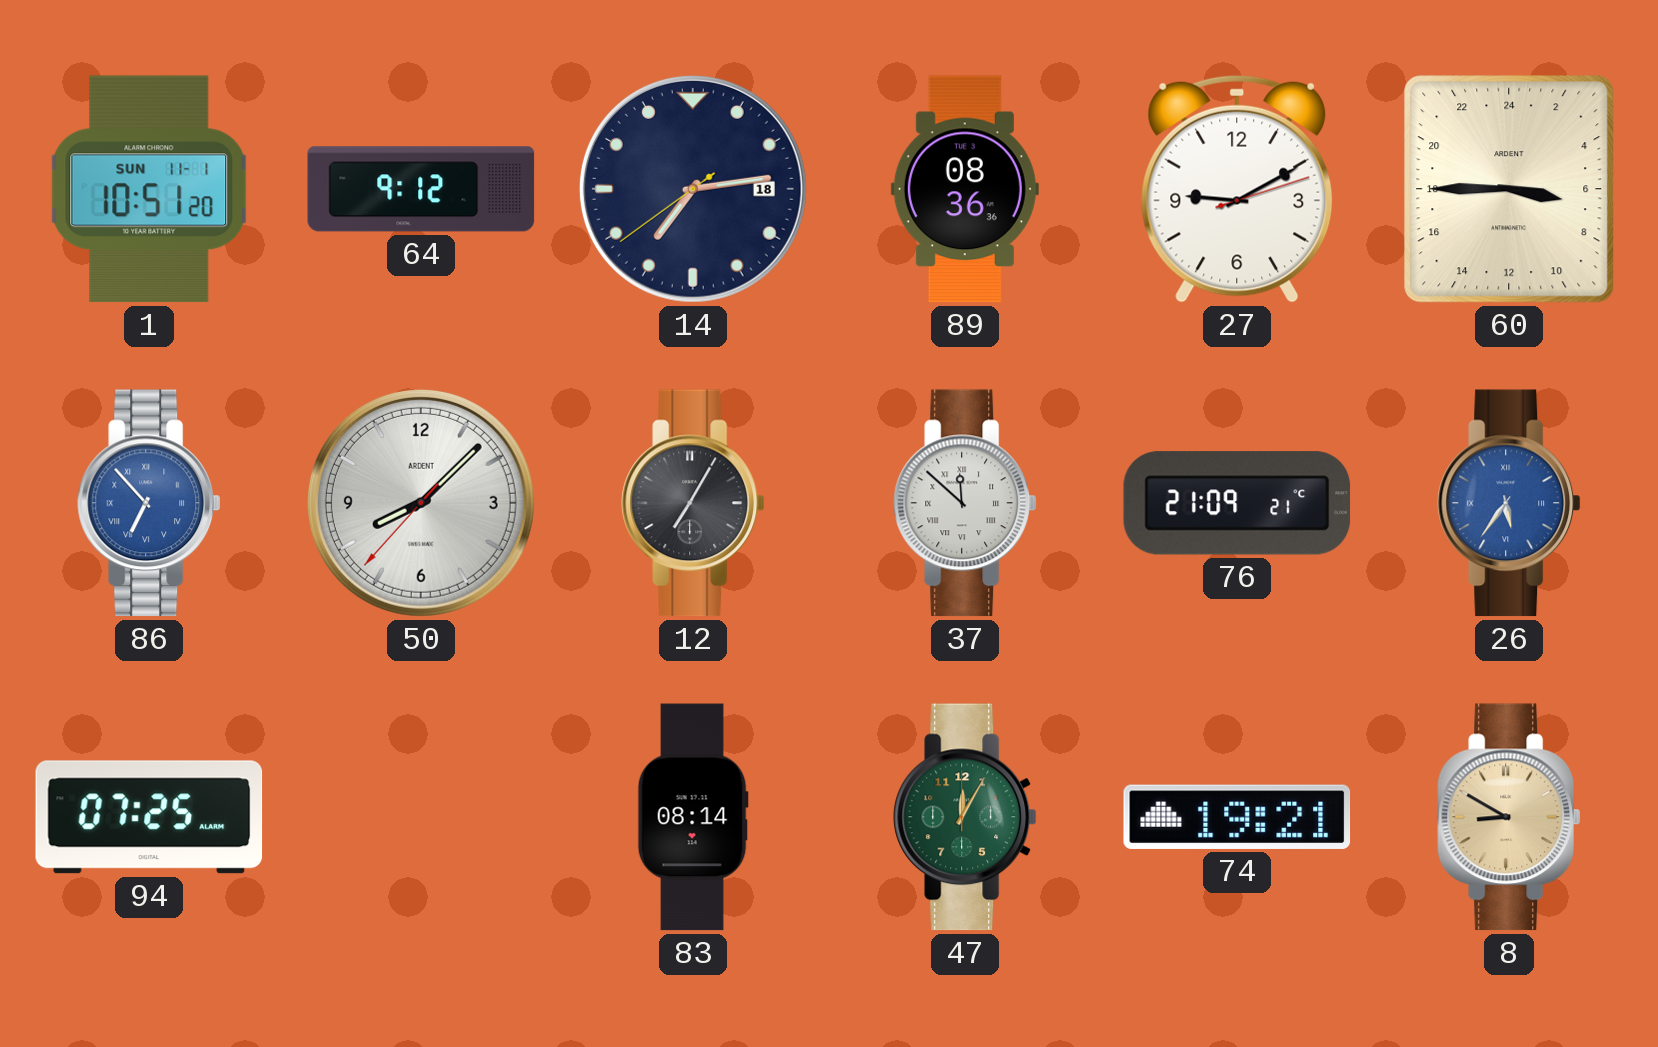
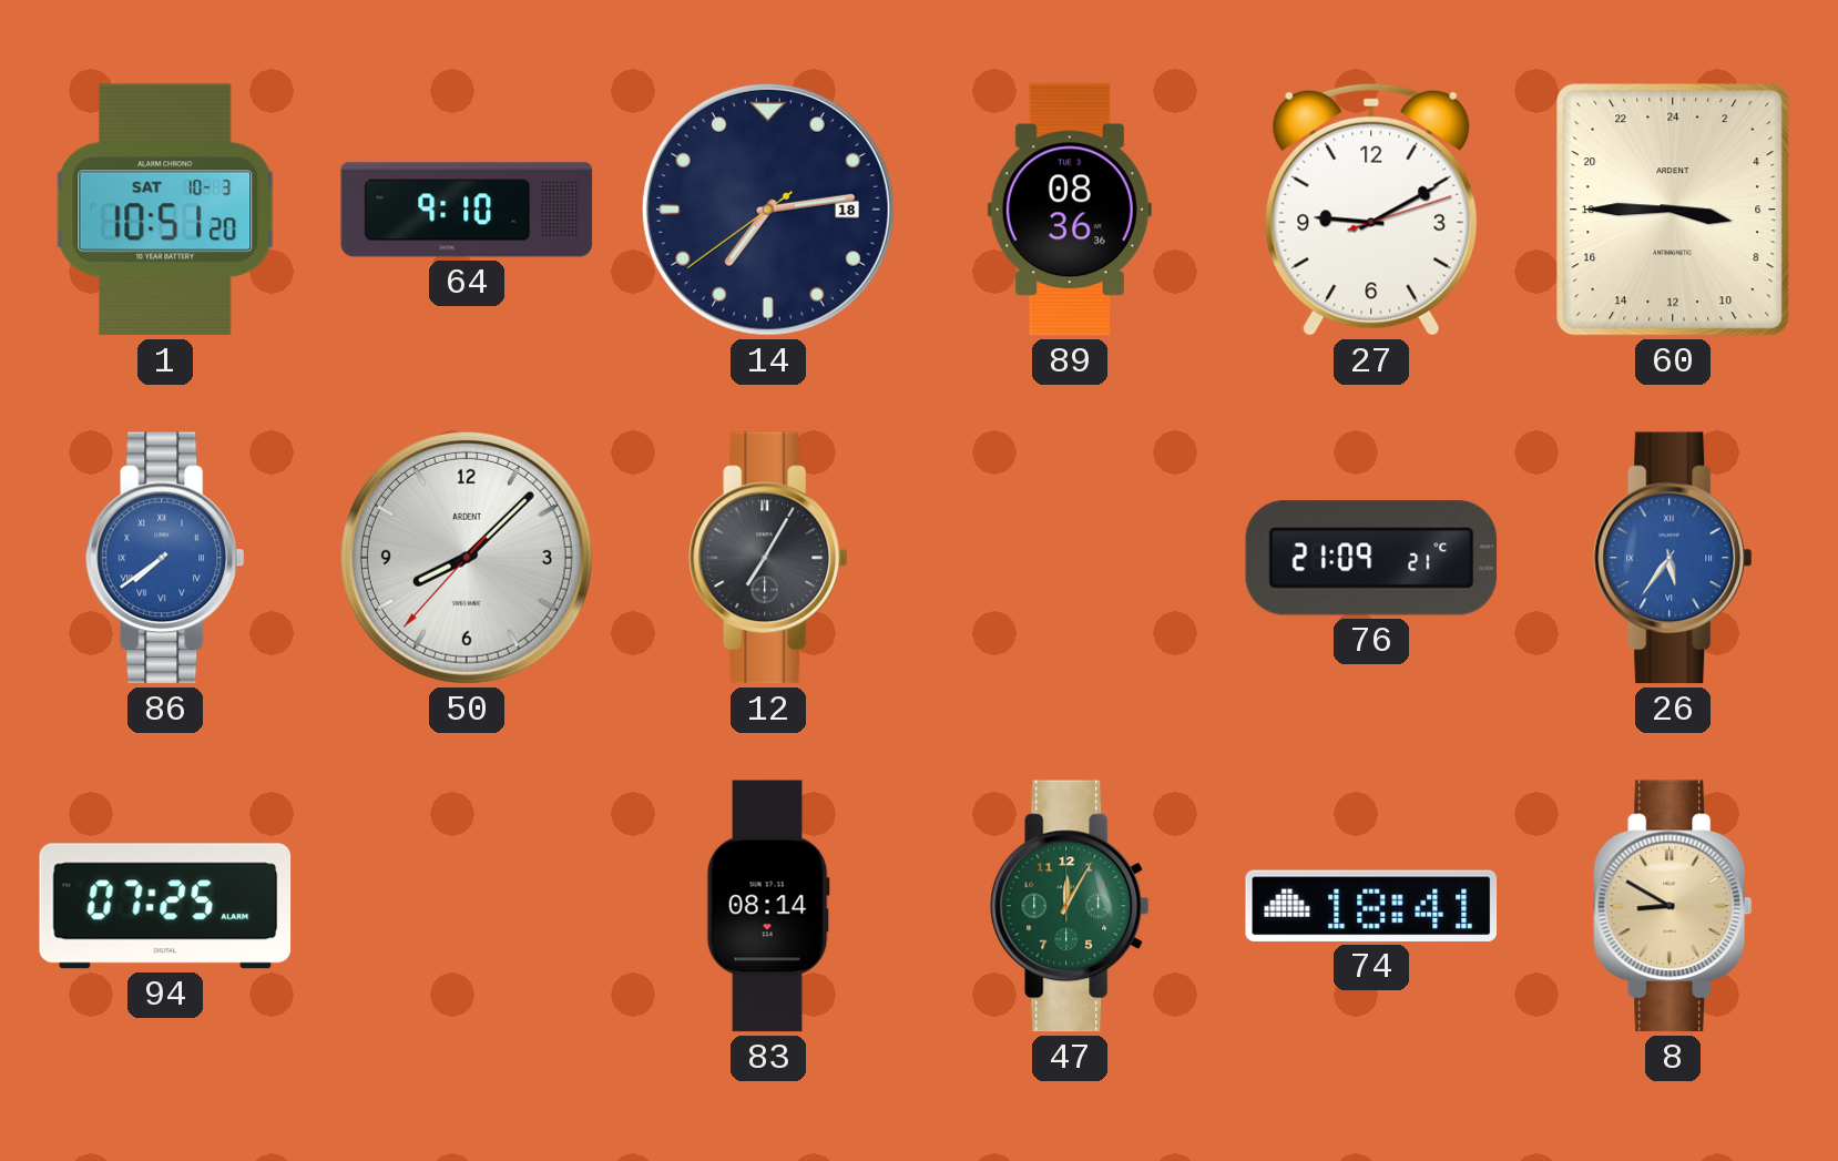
1 date: SUN 11-1 -> SAT 10-3
64: 9:12 -> 9:10
86: 6:53 -> 7:39
37: 11:52 -> none
74: 19:21 -> 18:41
